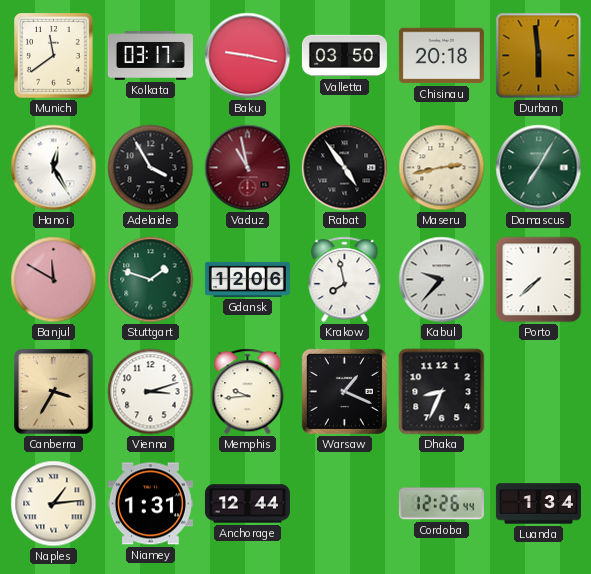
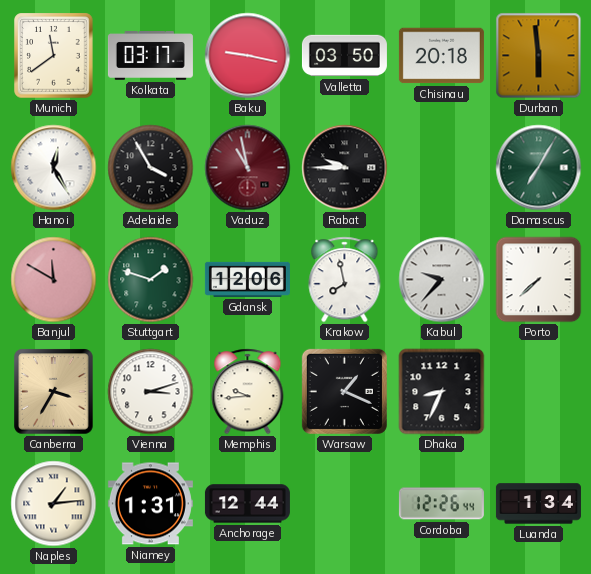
Rabat: 4:54 -> 9:45
Maseru: 2:43 -> none
